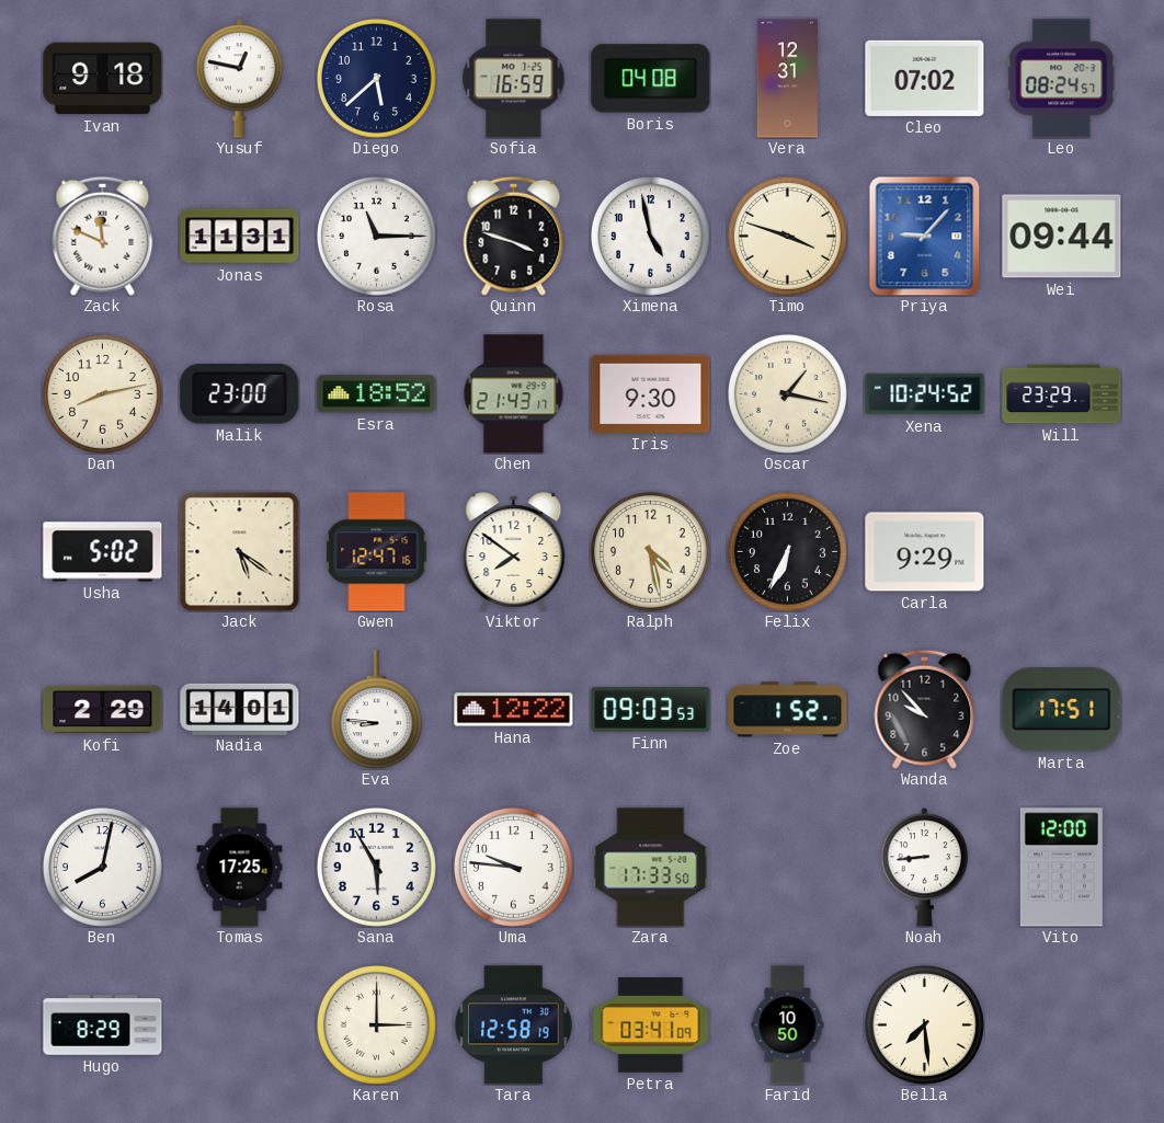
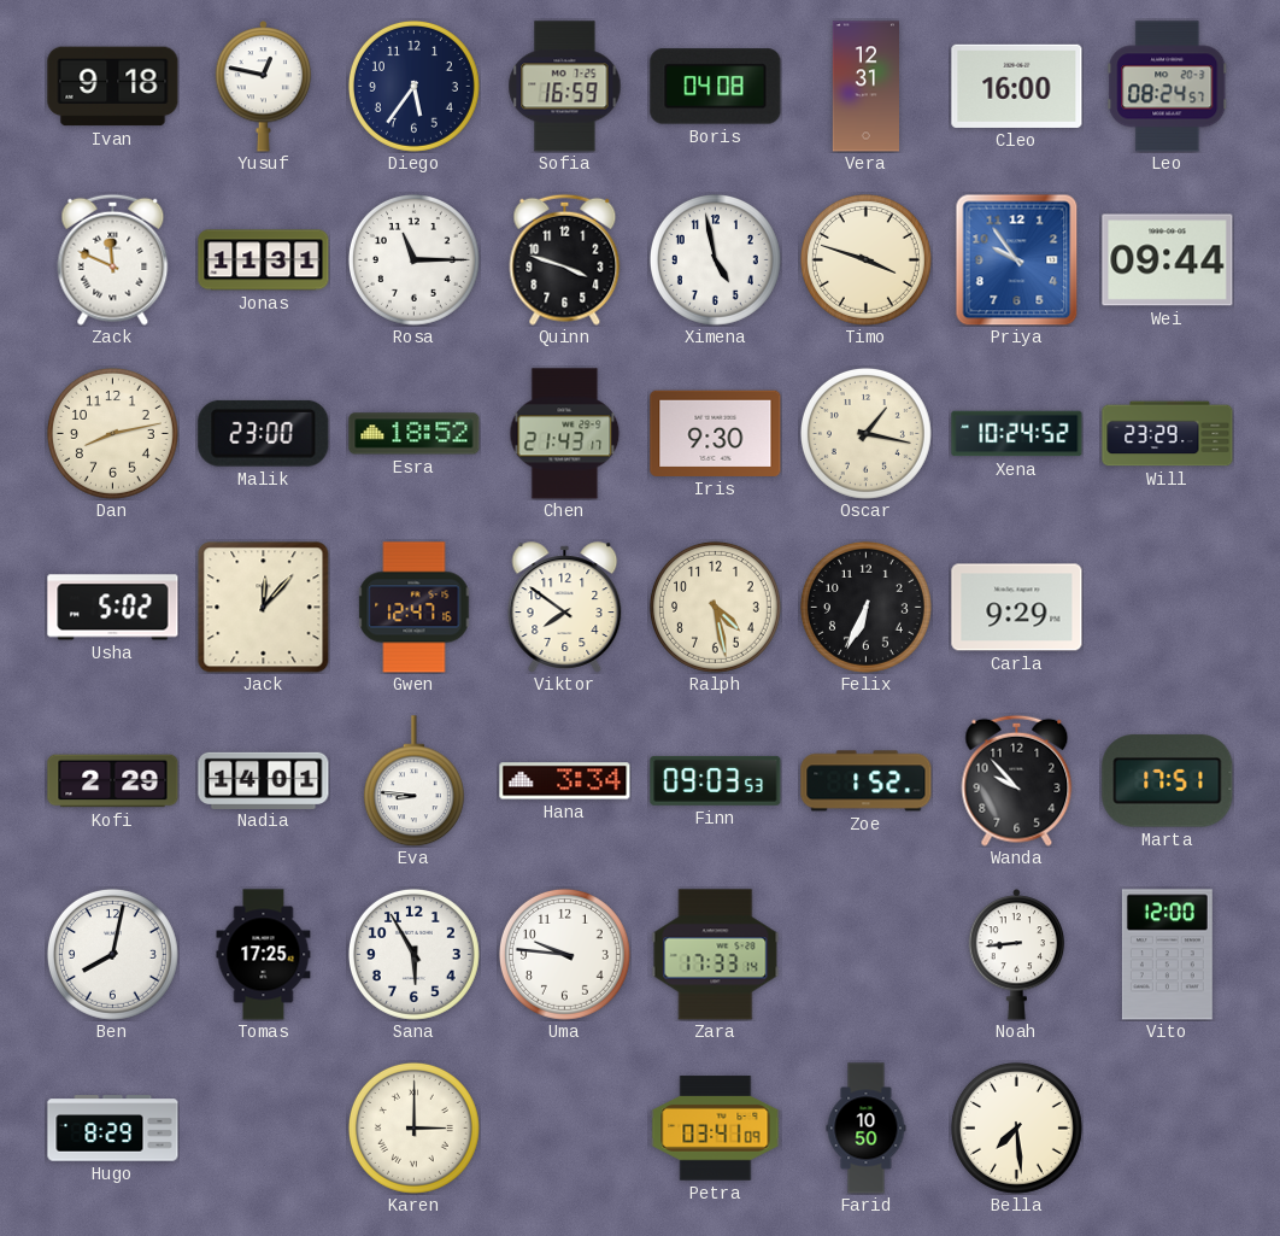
Diego: 5:38 -> 5:36
Cleo: 07:02 -> 16:00
Priya: 9:07 -> 9:54
Jack: 5:21 -> 12:07
Hana: 12:22 -> 3:34
Zara: 17:33:50 -> 17:33:14
Tara: 12:58 -> none
